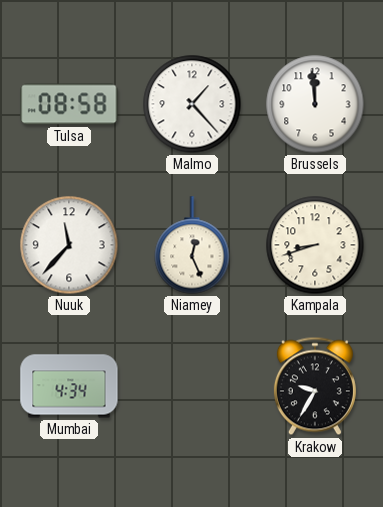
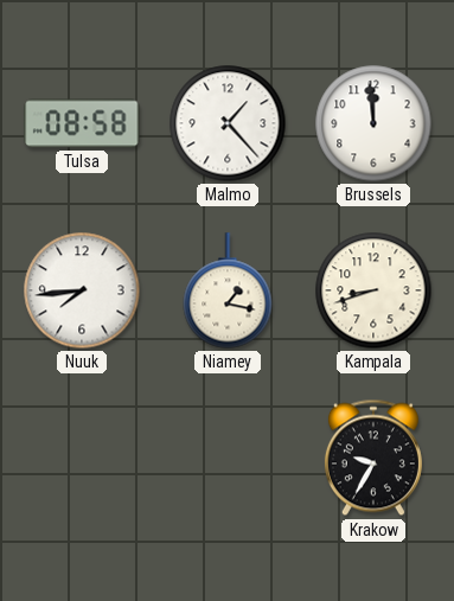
Nuuk: 11:37 -> 7:44
Niamey: 12:26 -> 1:17
Mumbai: 4:34 -> none
